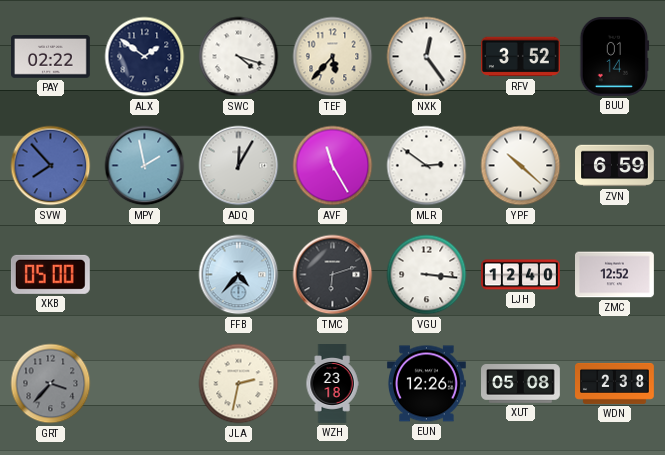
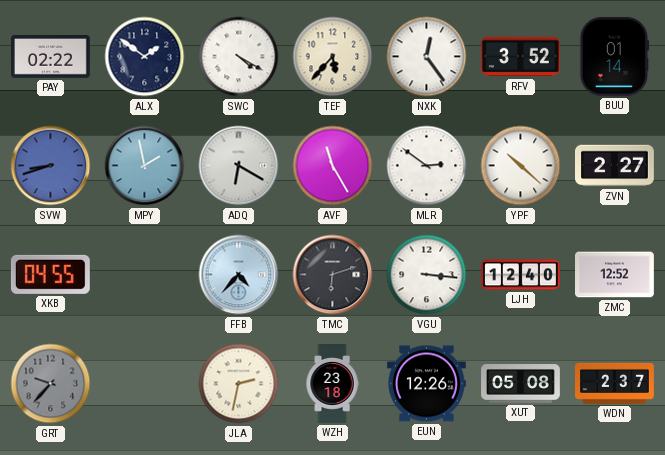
SWC: 4:18 -> 4:20
SVW: 7:53 -> 8:42
ADQ: 12:05 -> 6:20
ZVN: 6:59 -> 2:27
XKB: 05:00 -> 04:55
GRT: 3:37 -> 9:37
WDN: 2:38 -> 2:37
